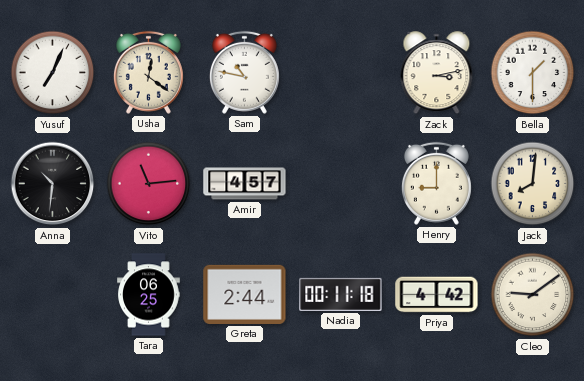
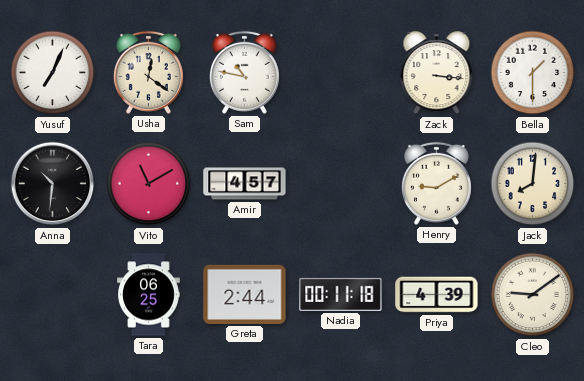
Zack: 3:13 -> 3:16
Vito: 11:14 -> 11:10
Henry: 9:00 -> 9:10
Priya: 4:42 -> 4:39
